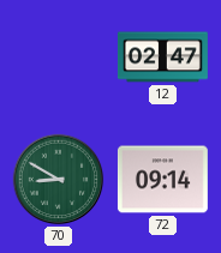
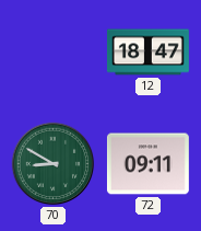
12: 02:47 -> 18:47
72: 09:14 -> 09:11
